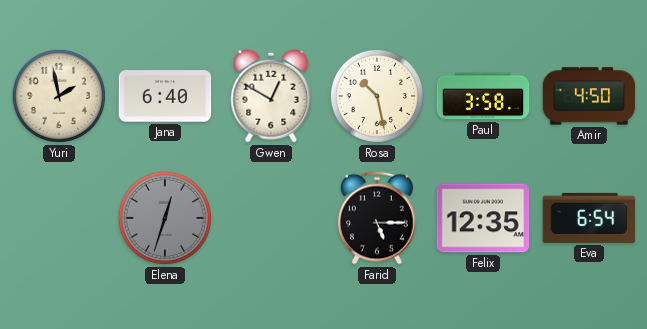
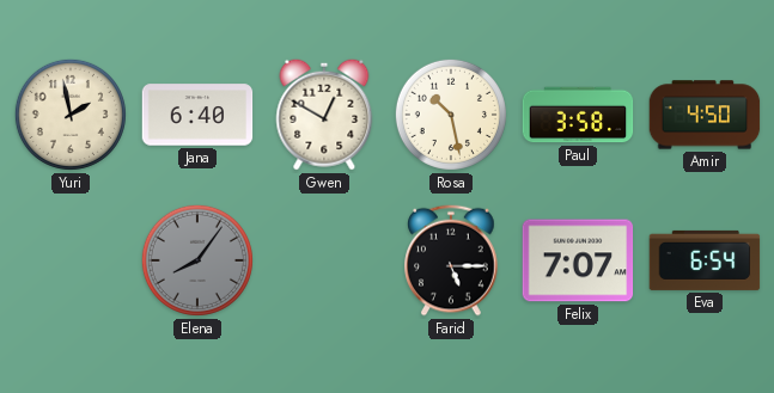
Elena: 12:33 -> 8:06
Felix: 12:35 -> 7:07
